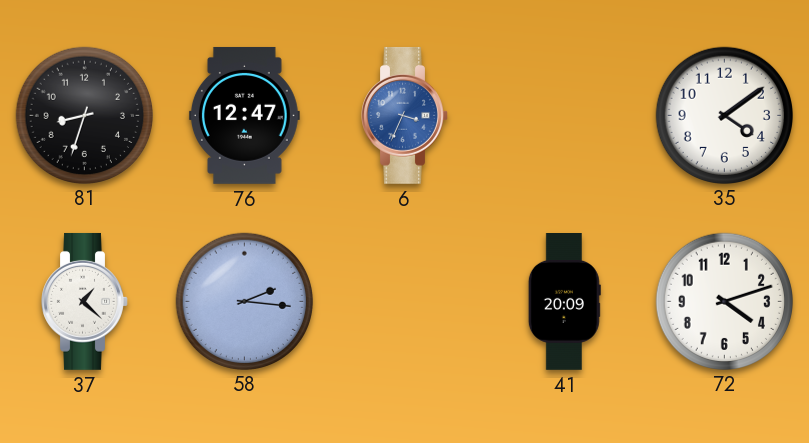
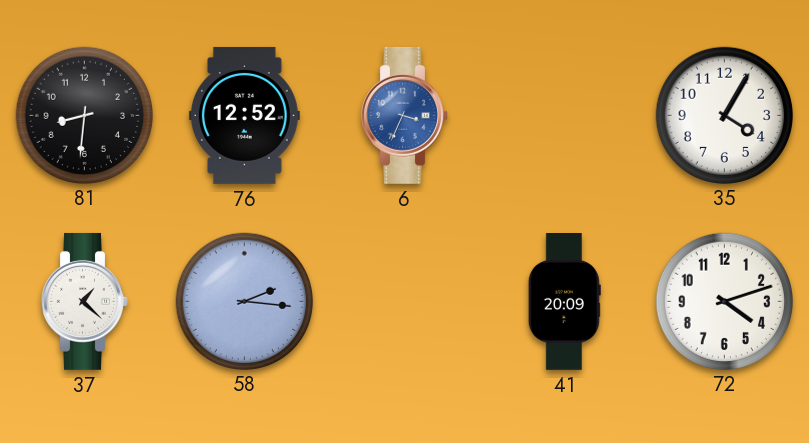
81: 8:33 -> 8:31
76: 12:47 -> 12:52
35: 4:09 -> 4:05
